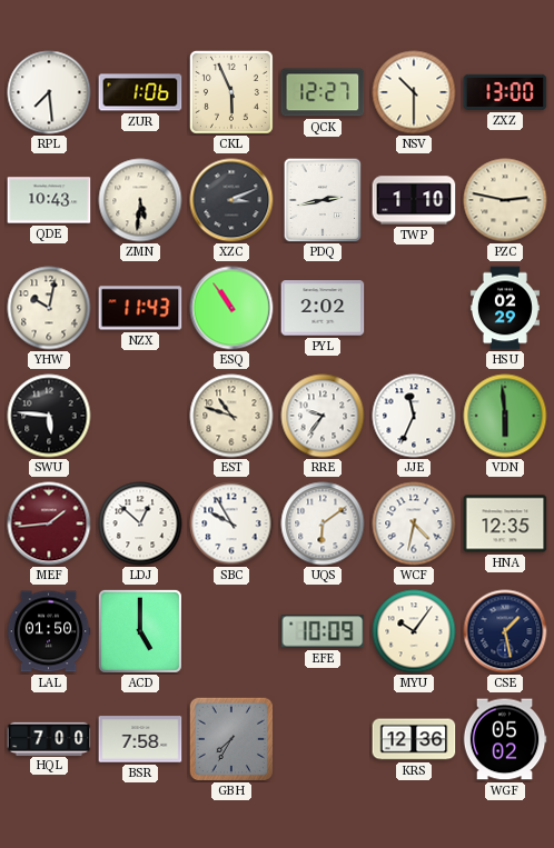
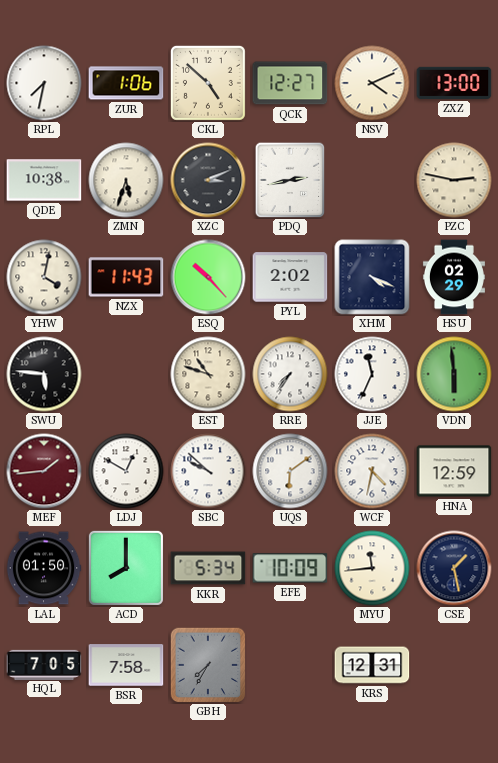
RPL: 7:29 -> 7:32
CKL: 5:56 -> 4:52
NSV: 10:30 -> 4:11
QDE: 10:43 -> 10:38
ZMN: 5:31 -> 5:33
TWP: 1:10 -> none
YHW: 10:02 -> 4:02
ESQ: 10:54 -> 10:23
XHM: none -> 4:19
RRE: 9:36 -> 7:36
LDJ: 12:52 -> 12:50
SBC: 9:55 -> 9:52
HNA: 12:35 -> 12:59
ACD: 5:00 -> 8:00
KKR: none -> 5:34
MYU: 10:06 -> 11:44
HQL: 7:00 -> 7:05
KRS: 12:36 -> 12:31
WGF: 05:02 -> none
